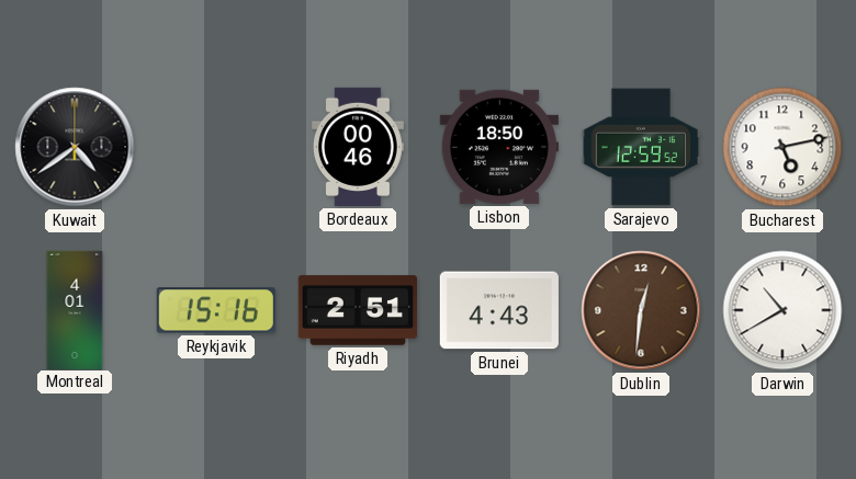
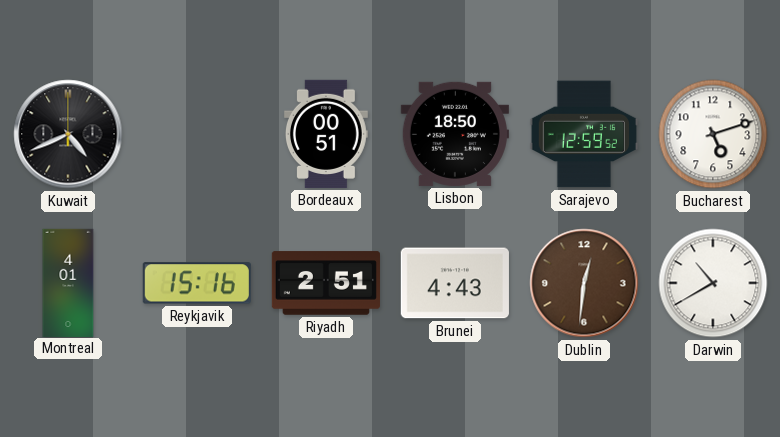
Kuwait: 4:39 -> 4:41
Bordeaux: 00:46 -> 00:51
Bucharest: 5:13 -> 5:12
